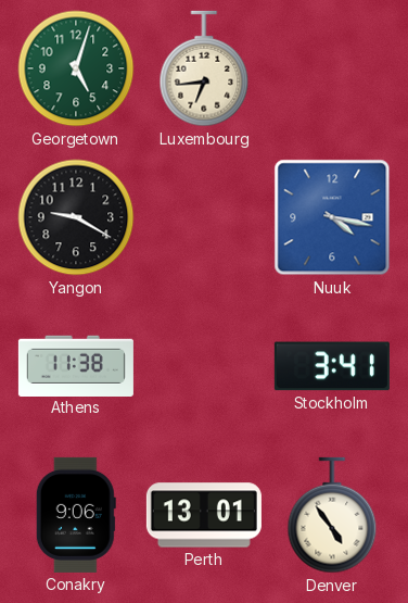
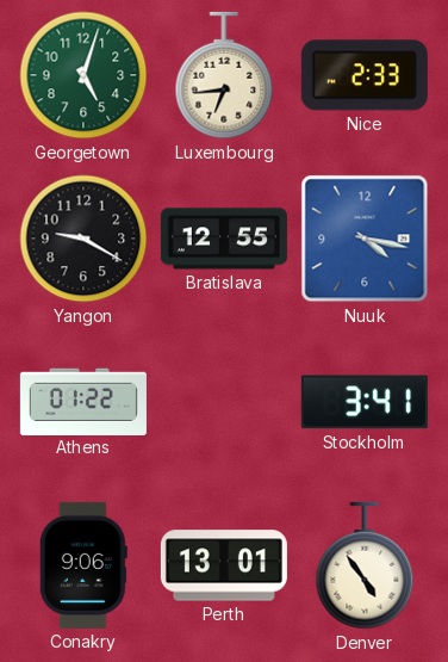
Nice: none -> 2:33
Bratislava: none -> 12:55
Athens: 11:38 -> 01:22
